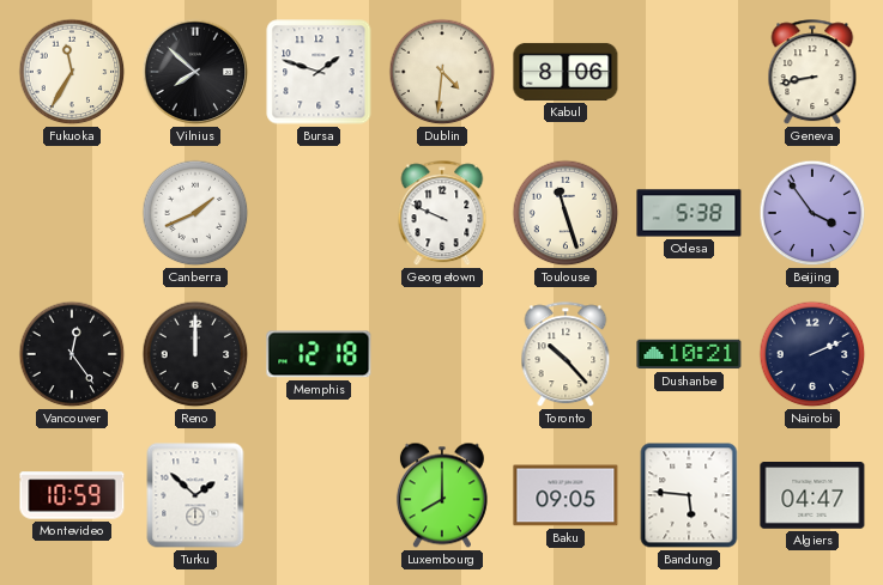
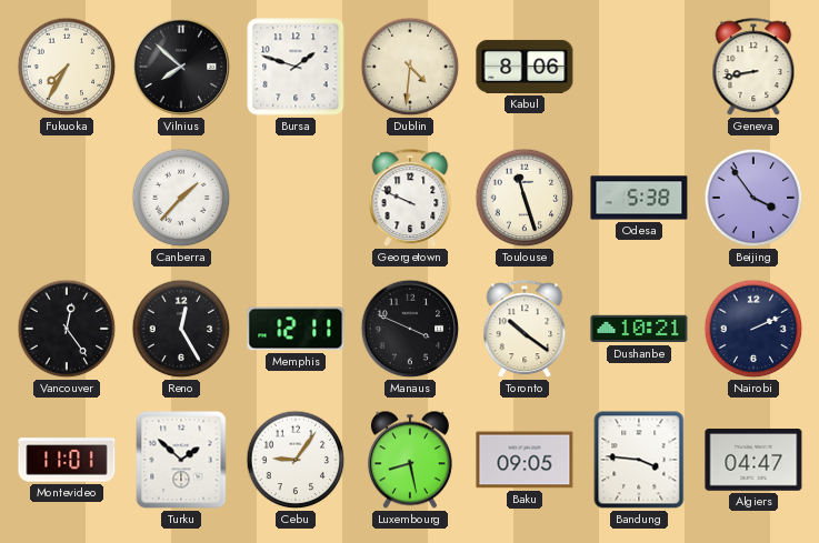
Fukuoka: 11:35 -> 7:35
Canberra: 1:41 -> 1:37
Reno: 12:00 -> 12:25
Memphis: 12:18 -> 12:11
Manaus: none -> 3:49
Toronto: 10:23 -> 10:21
Montevideo: 10:59 -> 11:01
Cebu: none -> 9:06
Luxembourg: 8:00 -> 8:28
Bandung: 5:46 -> 3:46
